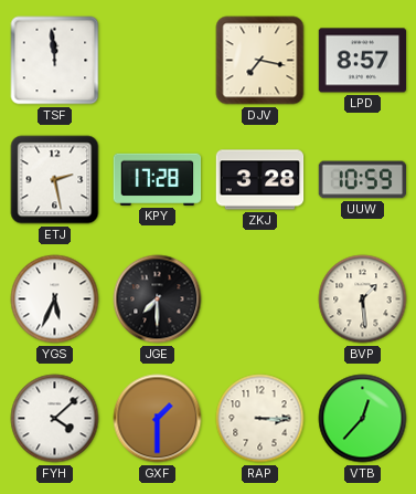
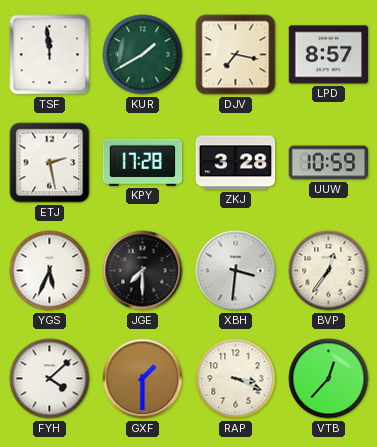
KUR: none -> 1:40
XBH: none -> 3:31
BVP: 1:29 -> 12:36
RAP: 3:15 -> 3:19
